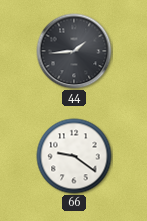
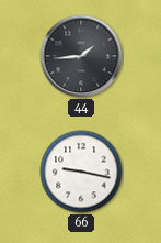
66: 9:21 -> 9:17
